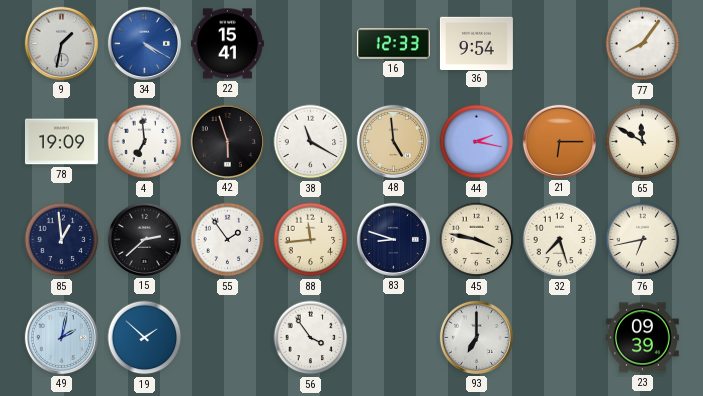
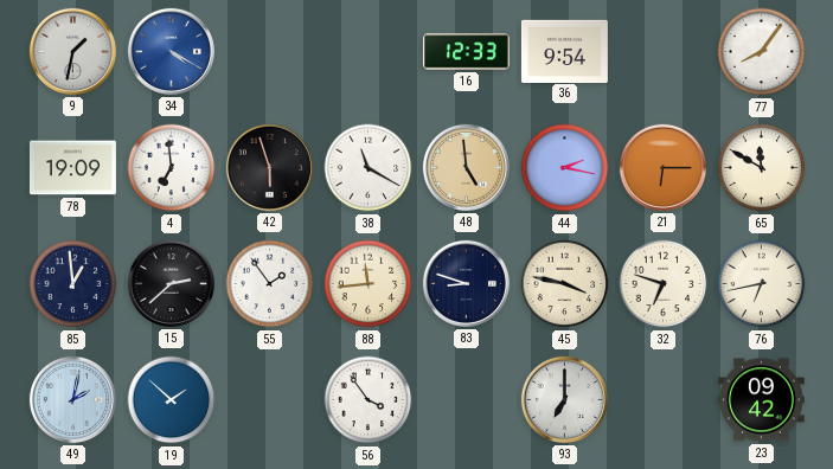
22: 15:41 -> none
32: 7:27 -> 6:48
23: 09:39 -> 09:42
